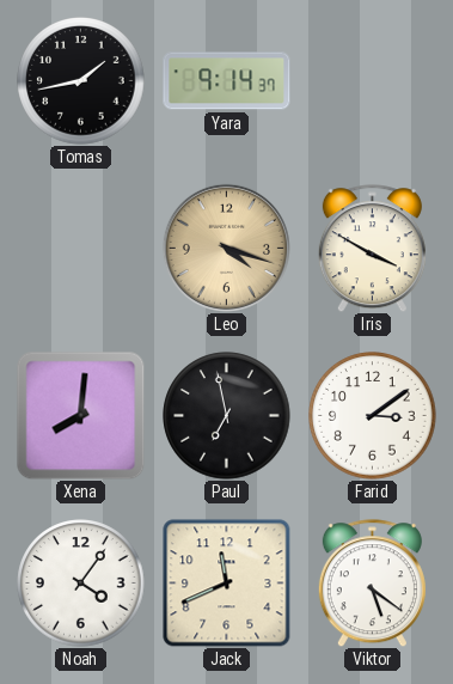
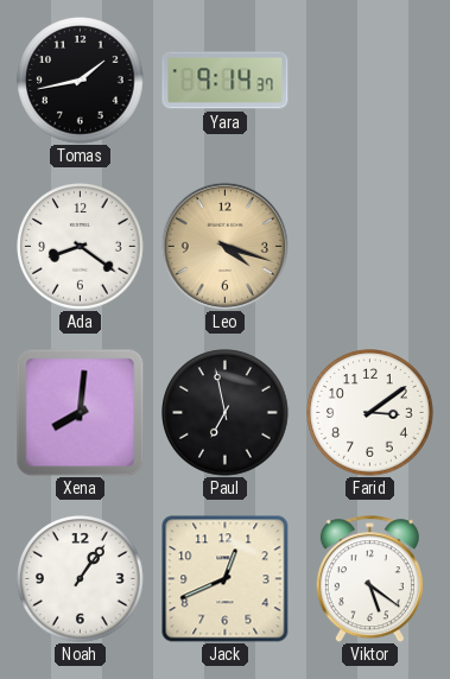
Ada: none -> 8:21
Iris: 3:50 -> none
Noah: 4:06 -> 1:06
Jack: 11:41 -> 12:41
